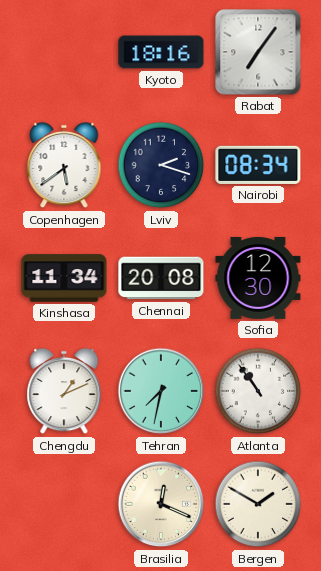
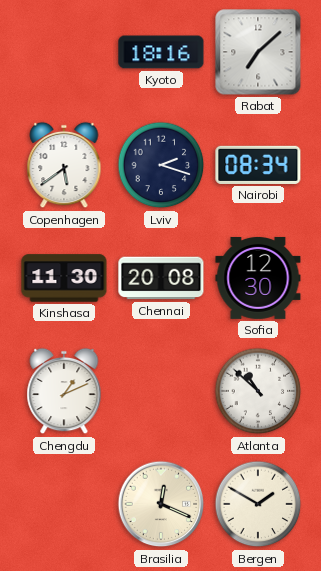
Rabat: 7:06 -> 7:08
Kinshasa: 11:34 -> 11:30
Tehran: 7:32 -> none
Atlanta: 10:54 -> 10:52
